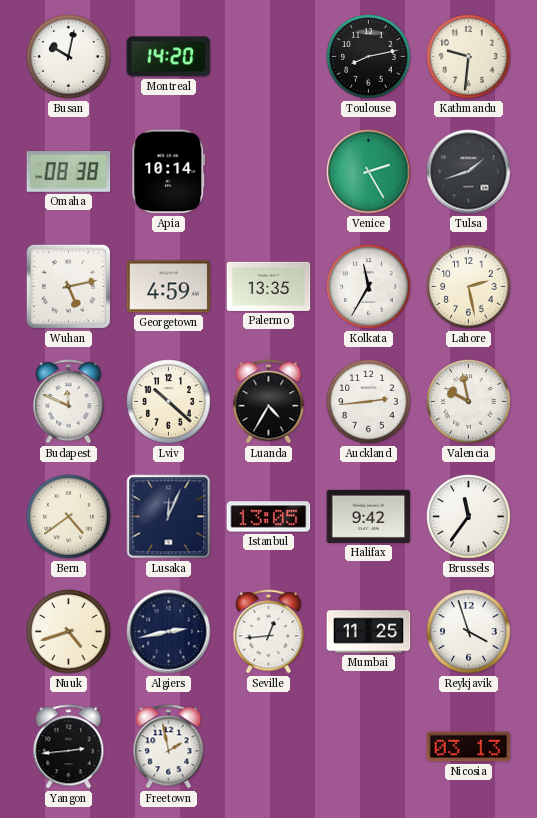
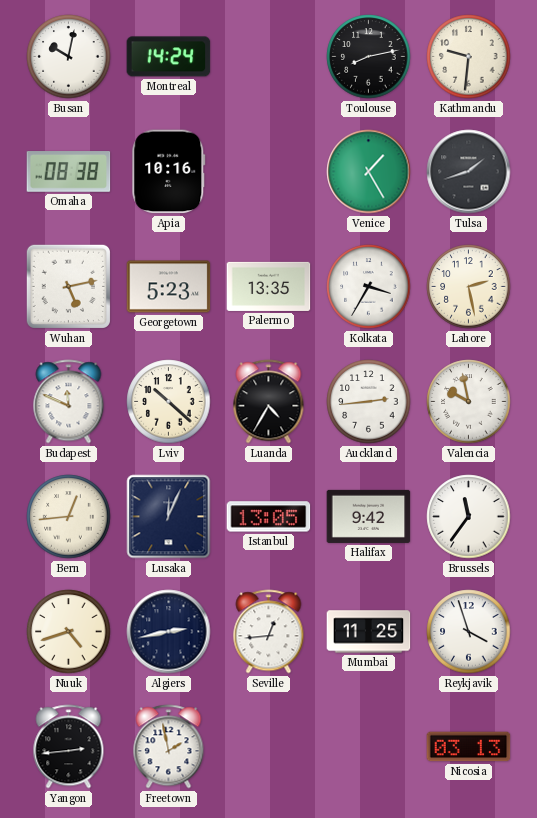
Montreal: 14:20 -> 14:24
Apia: 10:14 -> 10:16
Venice: 2:25 -> 1:25
Georgetown: 4:59 -> 5:23
Kolkata: 11:35 -> 3:35
Bern: 4:39 -> 12:44
